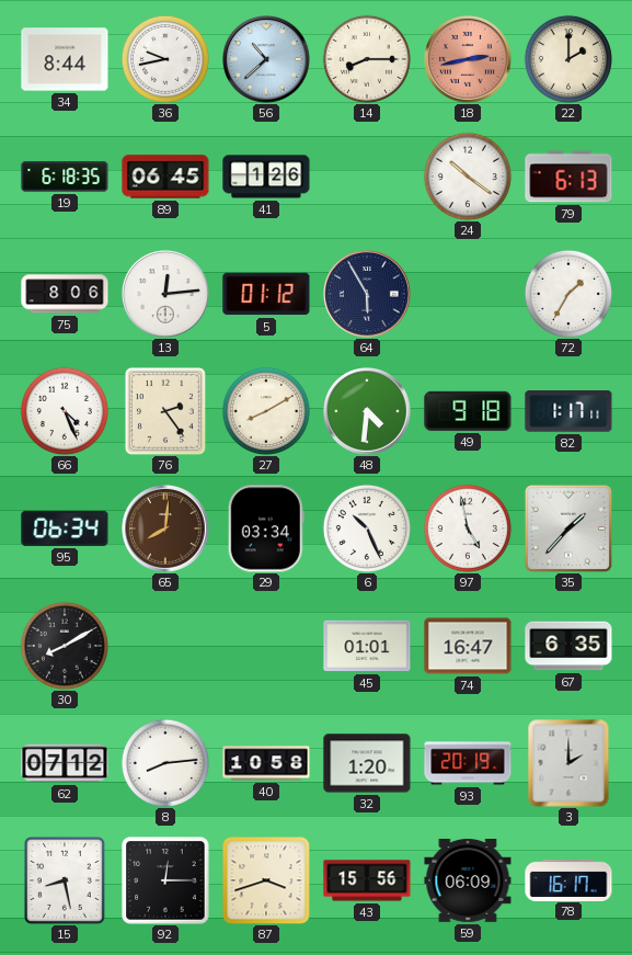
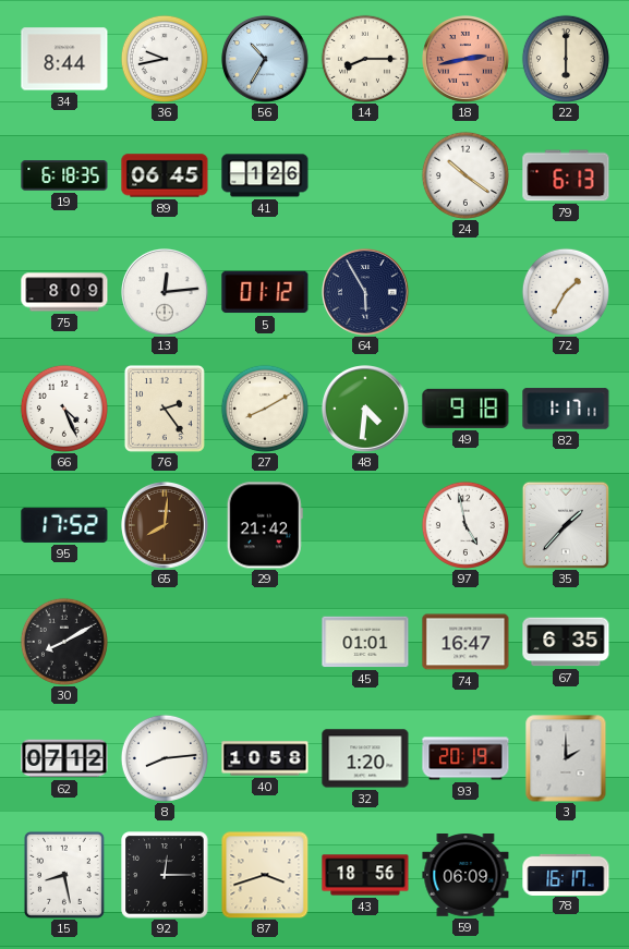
56: 10:38 -> 10:35
22: 2:00 -> 6:00
75: 8:06 -> 8:09
95: 06:34 -> 17:52
29: 03:34 -> 21:42
6: 10:26 -> none
43: 15:56 -> 18:56
